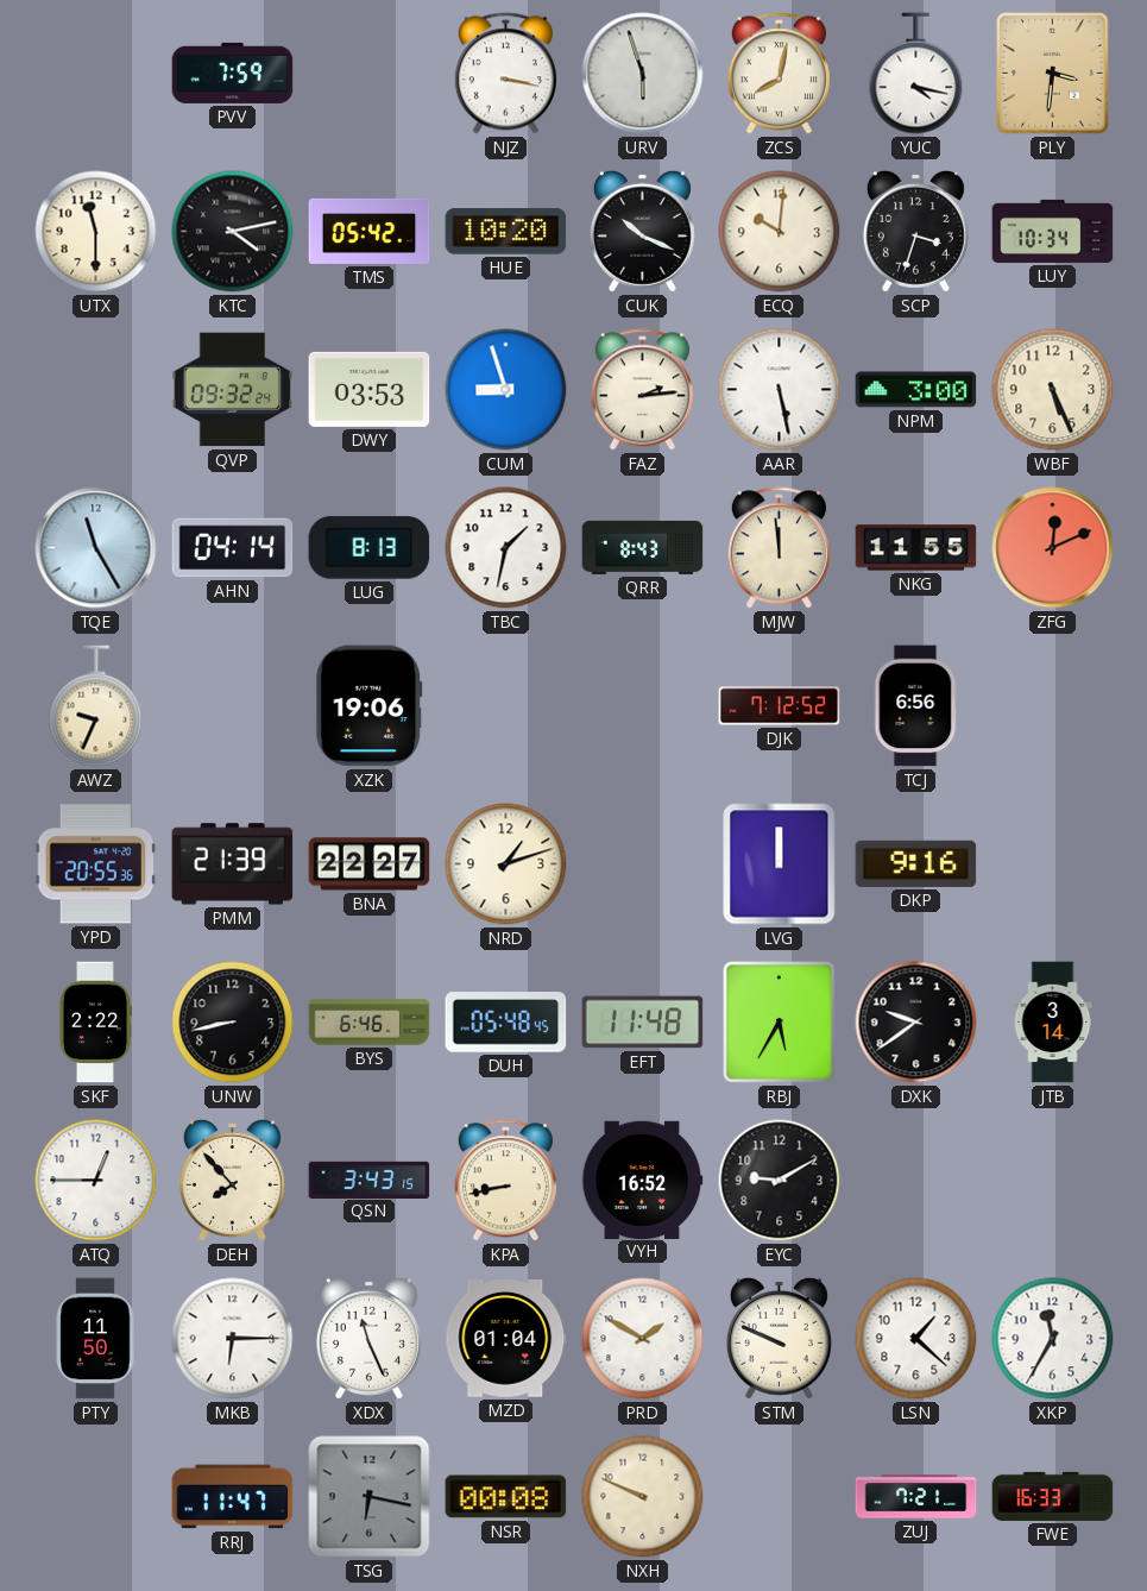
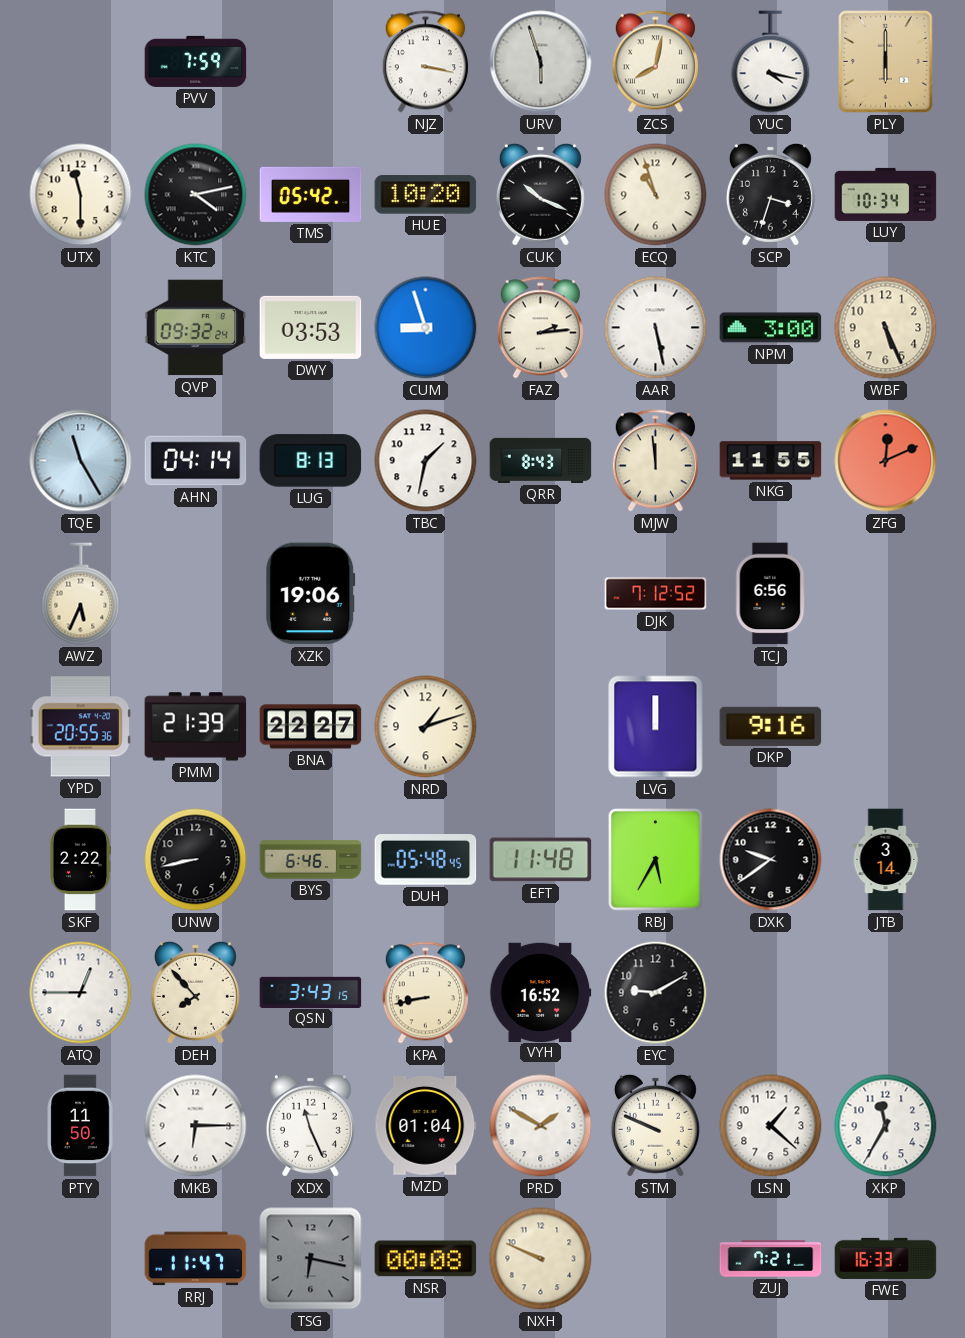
PLY: 3:31 -> 6:00
ECQ: 10:01 -> 10:57
AWZ: 9:34 -> 5:34
